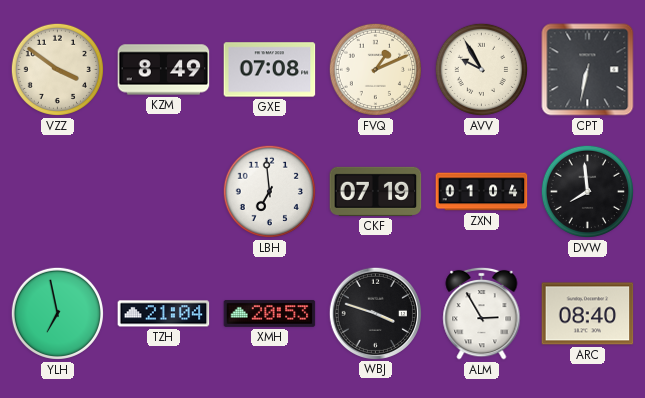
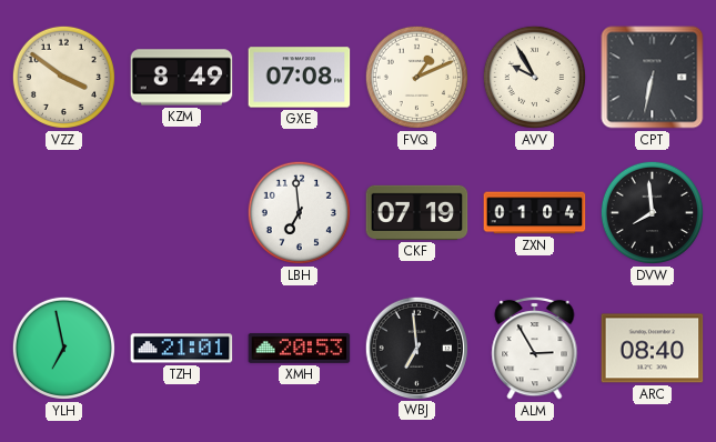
TZH: 21:04 -> 21:01
WBJ: 3:48 -> 6:59
